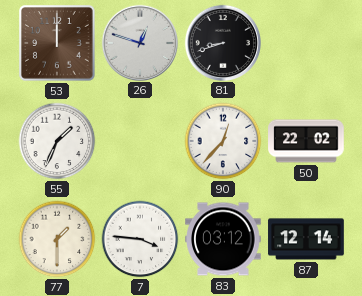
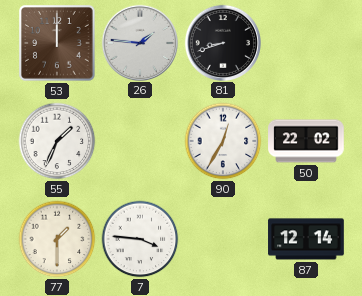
26: 12:48 -> 1:46
90: 12:37 -> 12:35
83: 03:12 -> none
